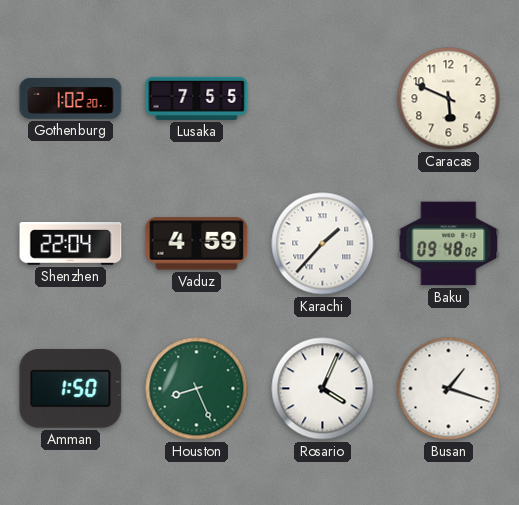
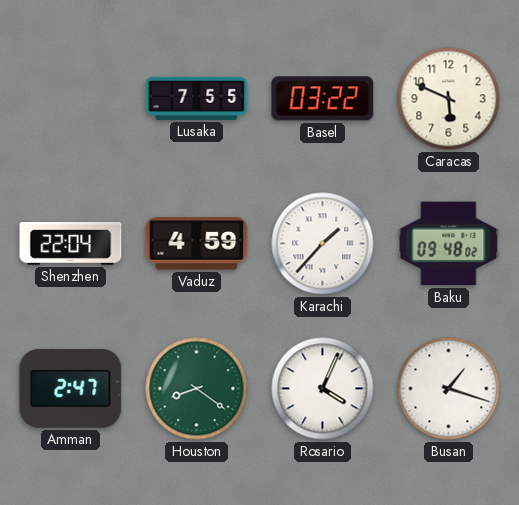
Gothenburg: 1:02 -> none
Basel: none -> 03:22
Amman: 1:50 -> 2:47
Houston: 8:26 -> 8:21
